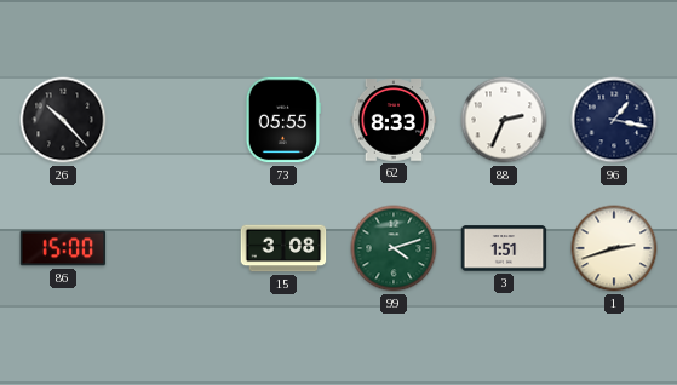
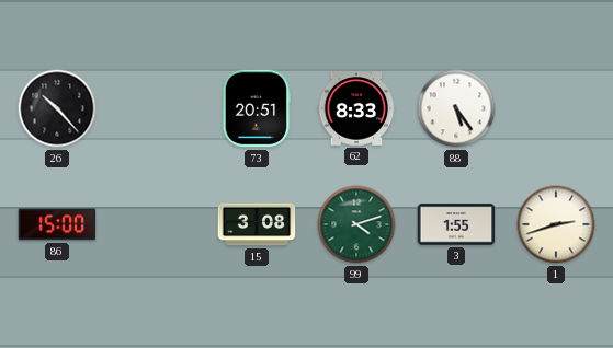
73: 05:55 -> 20:51
88: 2:34 -> 5:24
96: 1:17 -> none
3: 1:51 -> 1:55
